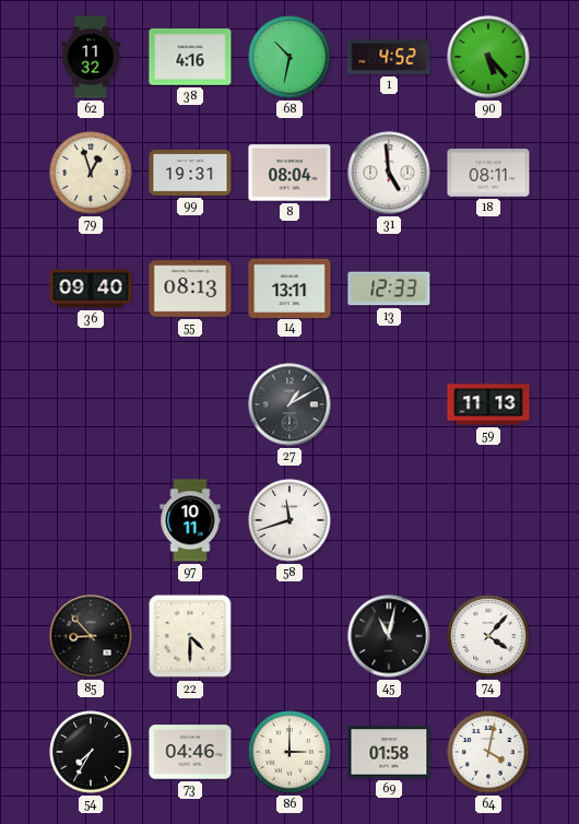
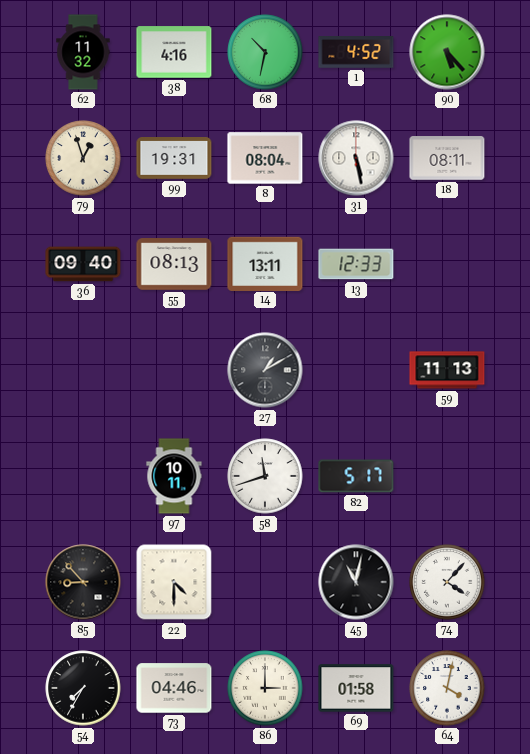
31: 4:59 -> 5:28
82: none -> 5:17
